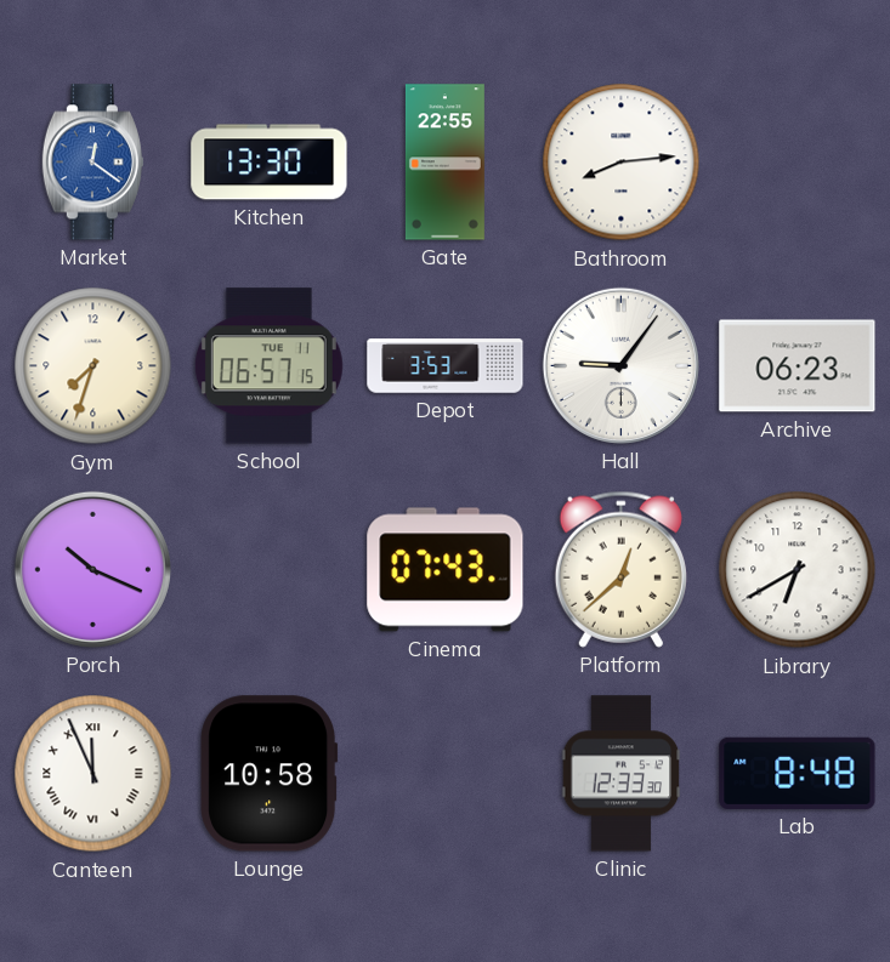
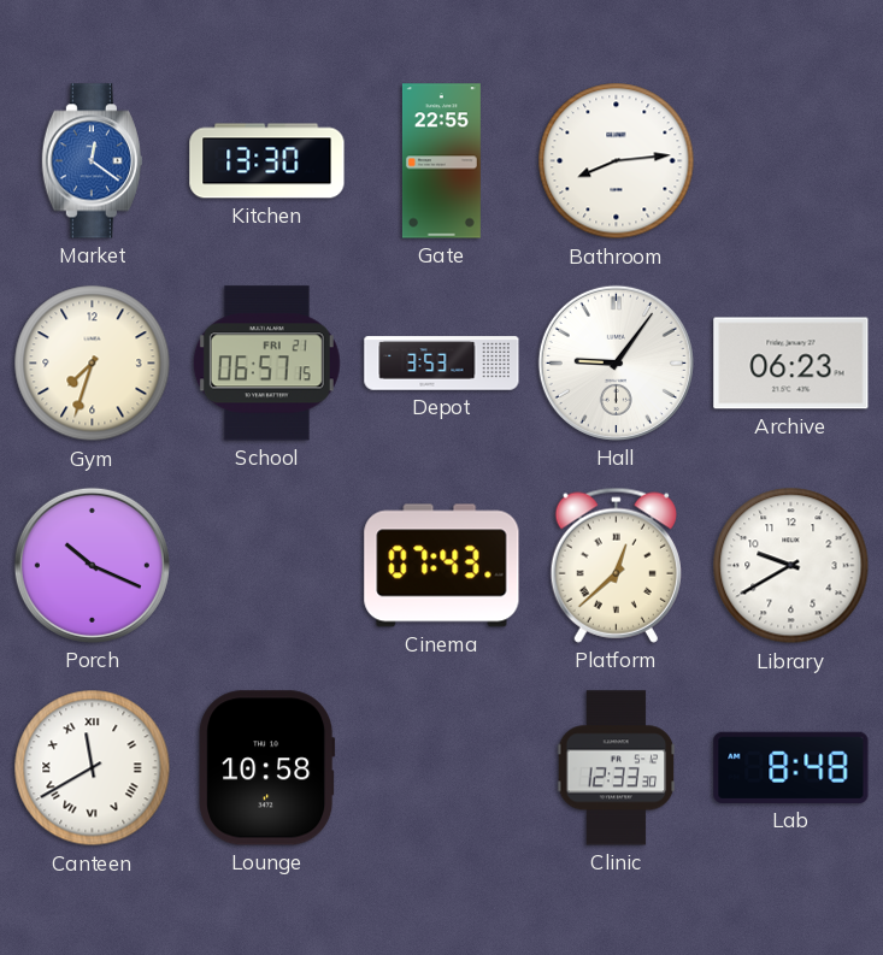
School date: TUE 11 -> FRI 21
Library: 6:40 -> 9:40
Canteen: 11:56 -> 11:40
